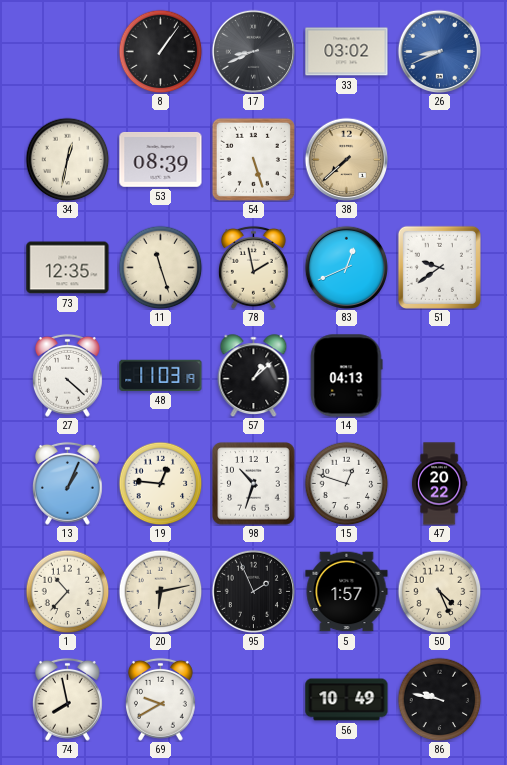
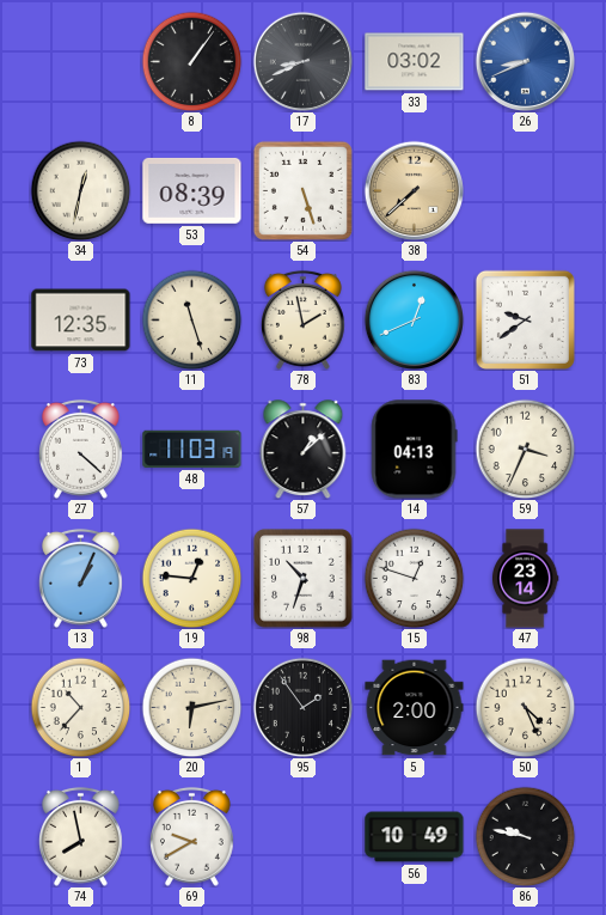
59: none -> 3:34
47: 20:22 -> 23:14
95: 1:56 -> 1:54
5: 1:57 -> 2:00
